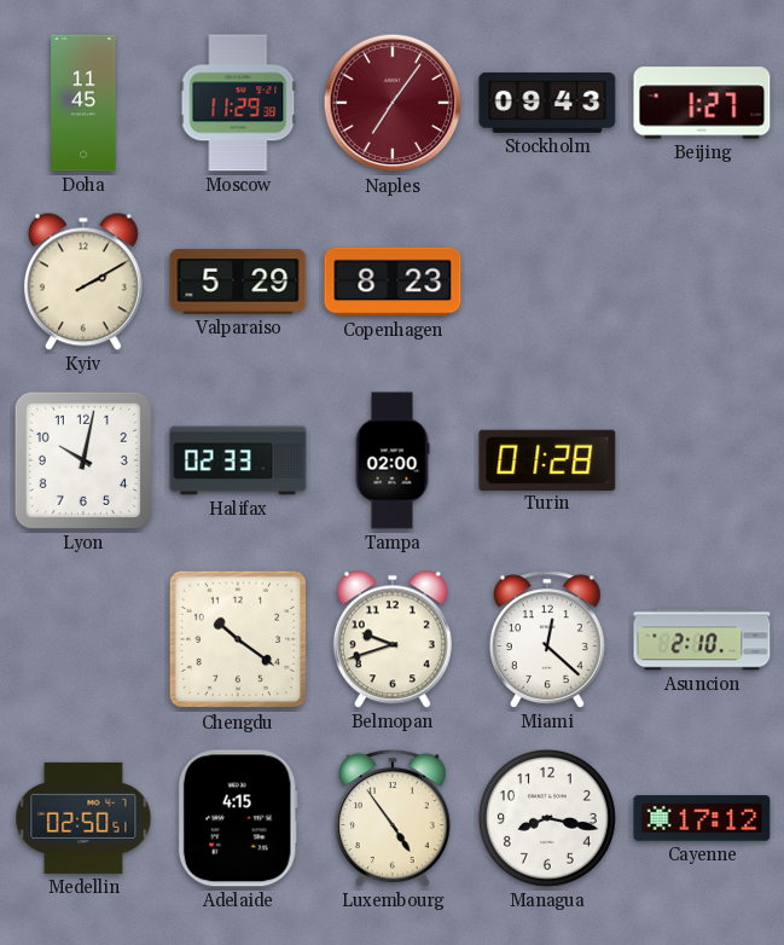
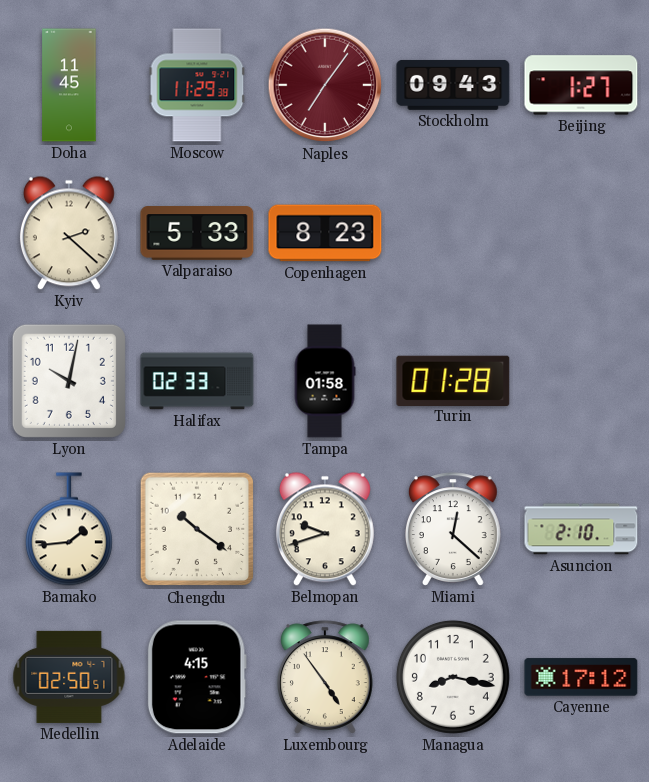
Kyiv: 2:10 -> 2:22
Valparaiso: 5:29 -> 5:33
Tampa: 02:00 -> 01:58
Bamako: none -> 1:44
